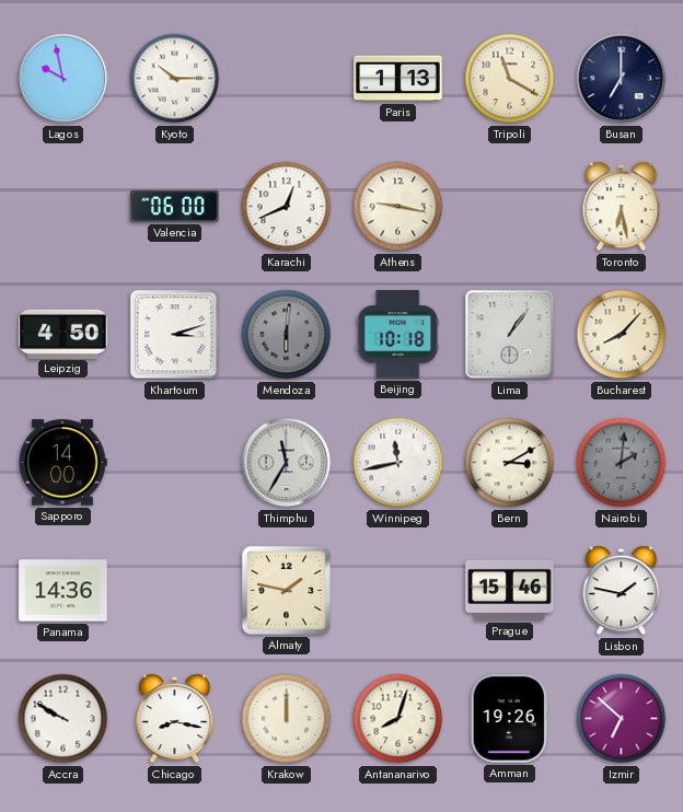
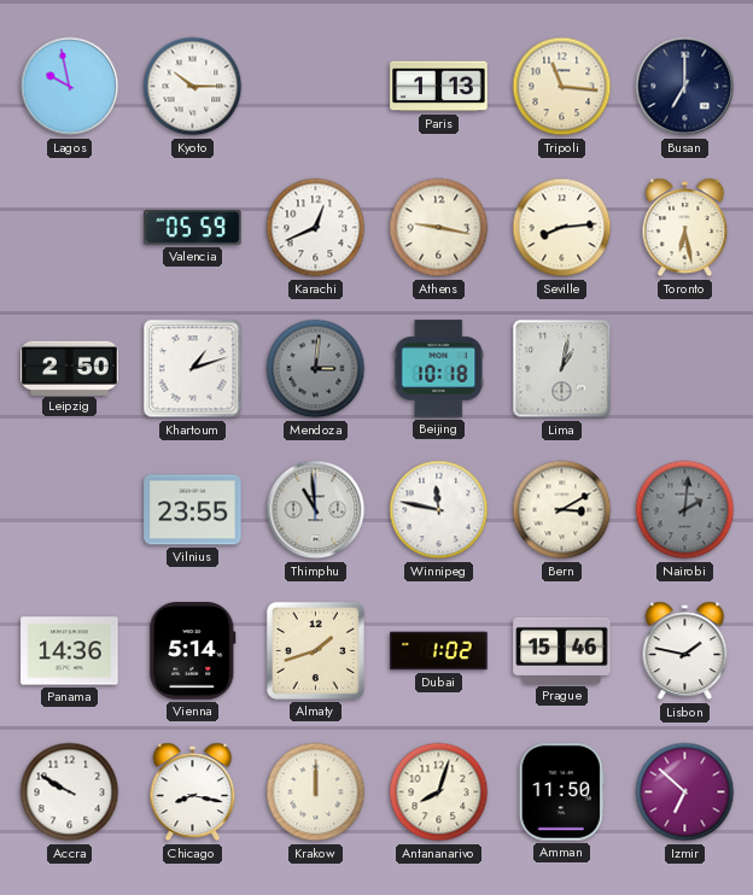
Tripoli: 11:20 -> 11:16
Valencia: 06:00 -> 05:59
Seville: none -> 8:14
Leipzig: 4:50 -> 2:50
Khartoum: 3:12 -> 1:12
Mendoza: 6:01 -> 3:01
Lima: 1:06 -> 1:02
Bucharest: 8:07 -> none
Sapporo: 14:00 -> none
Vilnius: none -> 23:55
Thimphu: 11:35 -> 10:59
Winnipeg: 11:43 -> 11:47
Vienna: none -> 5:14
Almaty: 1:47 -> 1:42
Dubai: none -> 1:02
Amman: 19:26 -> 11:50
